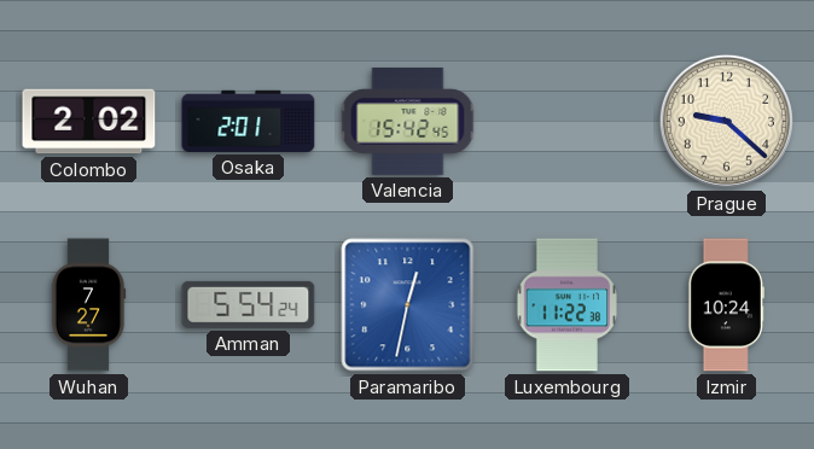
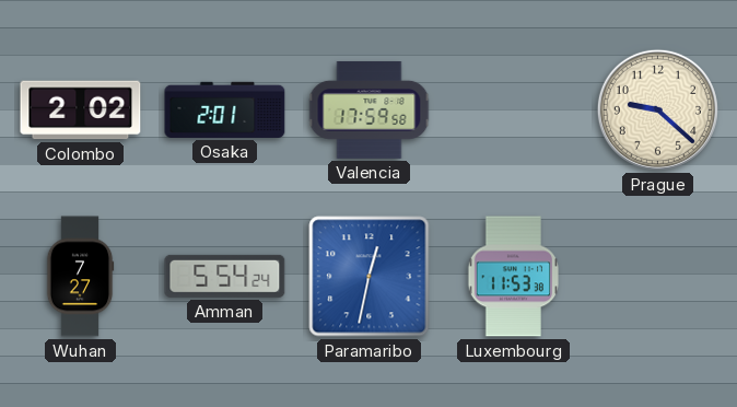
Valencia: 15:42 -> 17:59
Luxembourg: 11:22 -> 11:53
Izmir: 10:24 -> none
